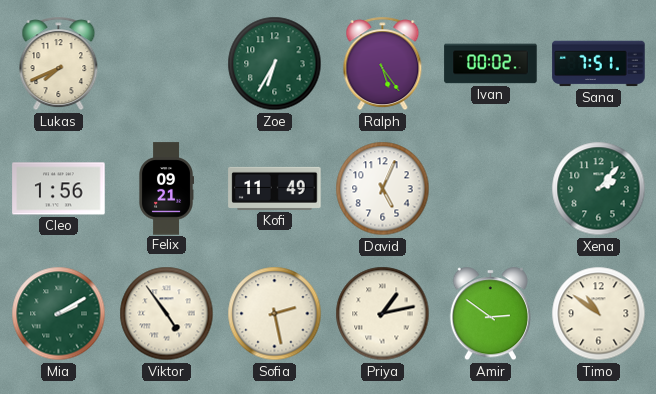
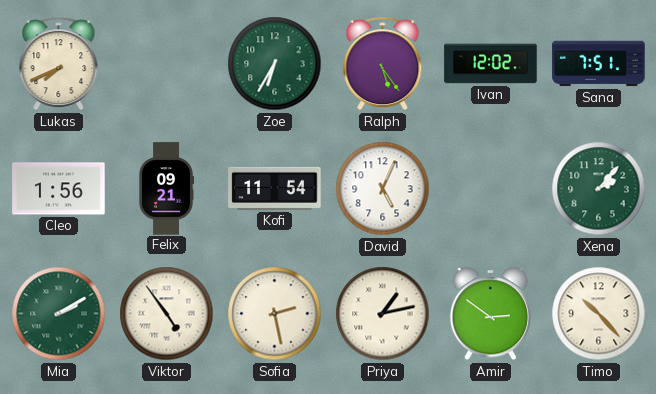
Ivan: 00:02 -> 12:02
Kofi: 11:49 -> 11:54
Timo: 10:51 -> 10:23
